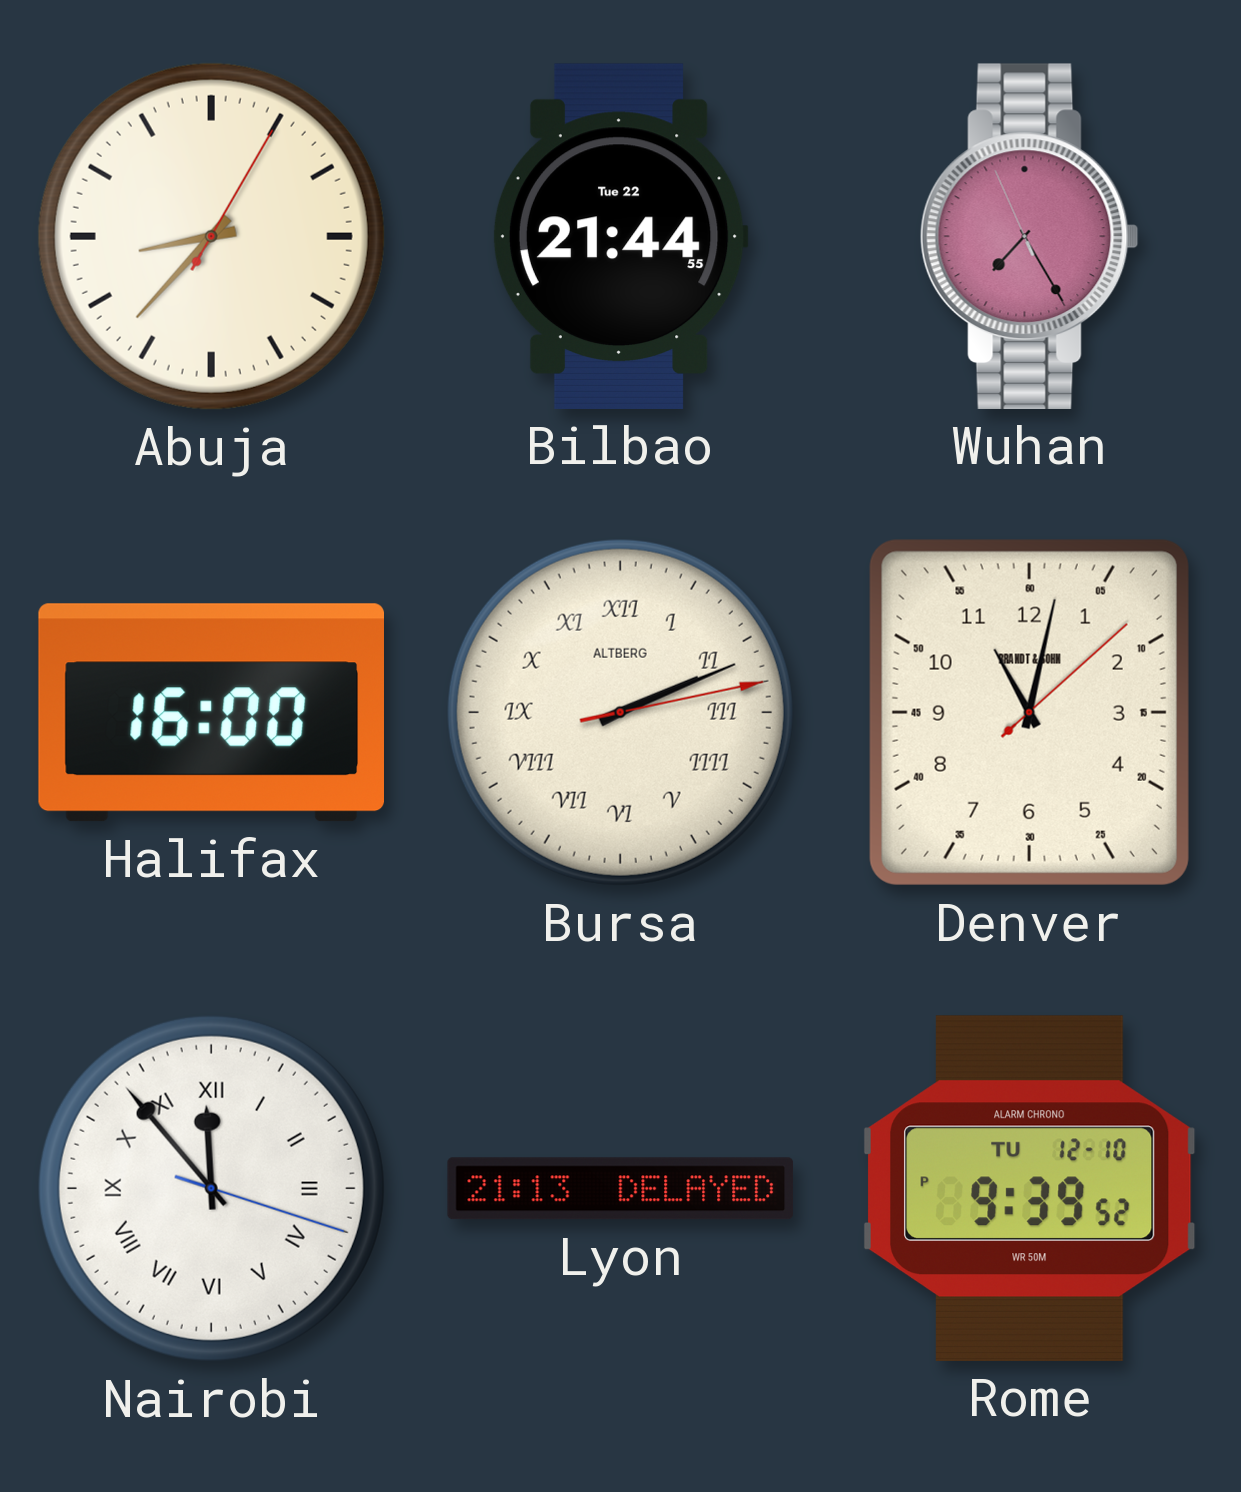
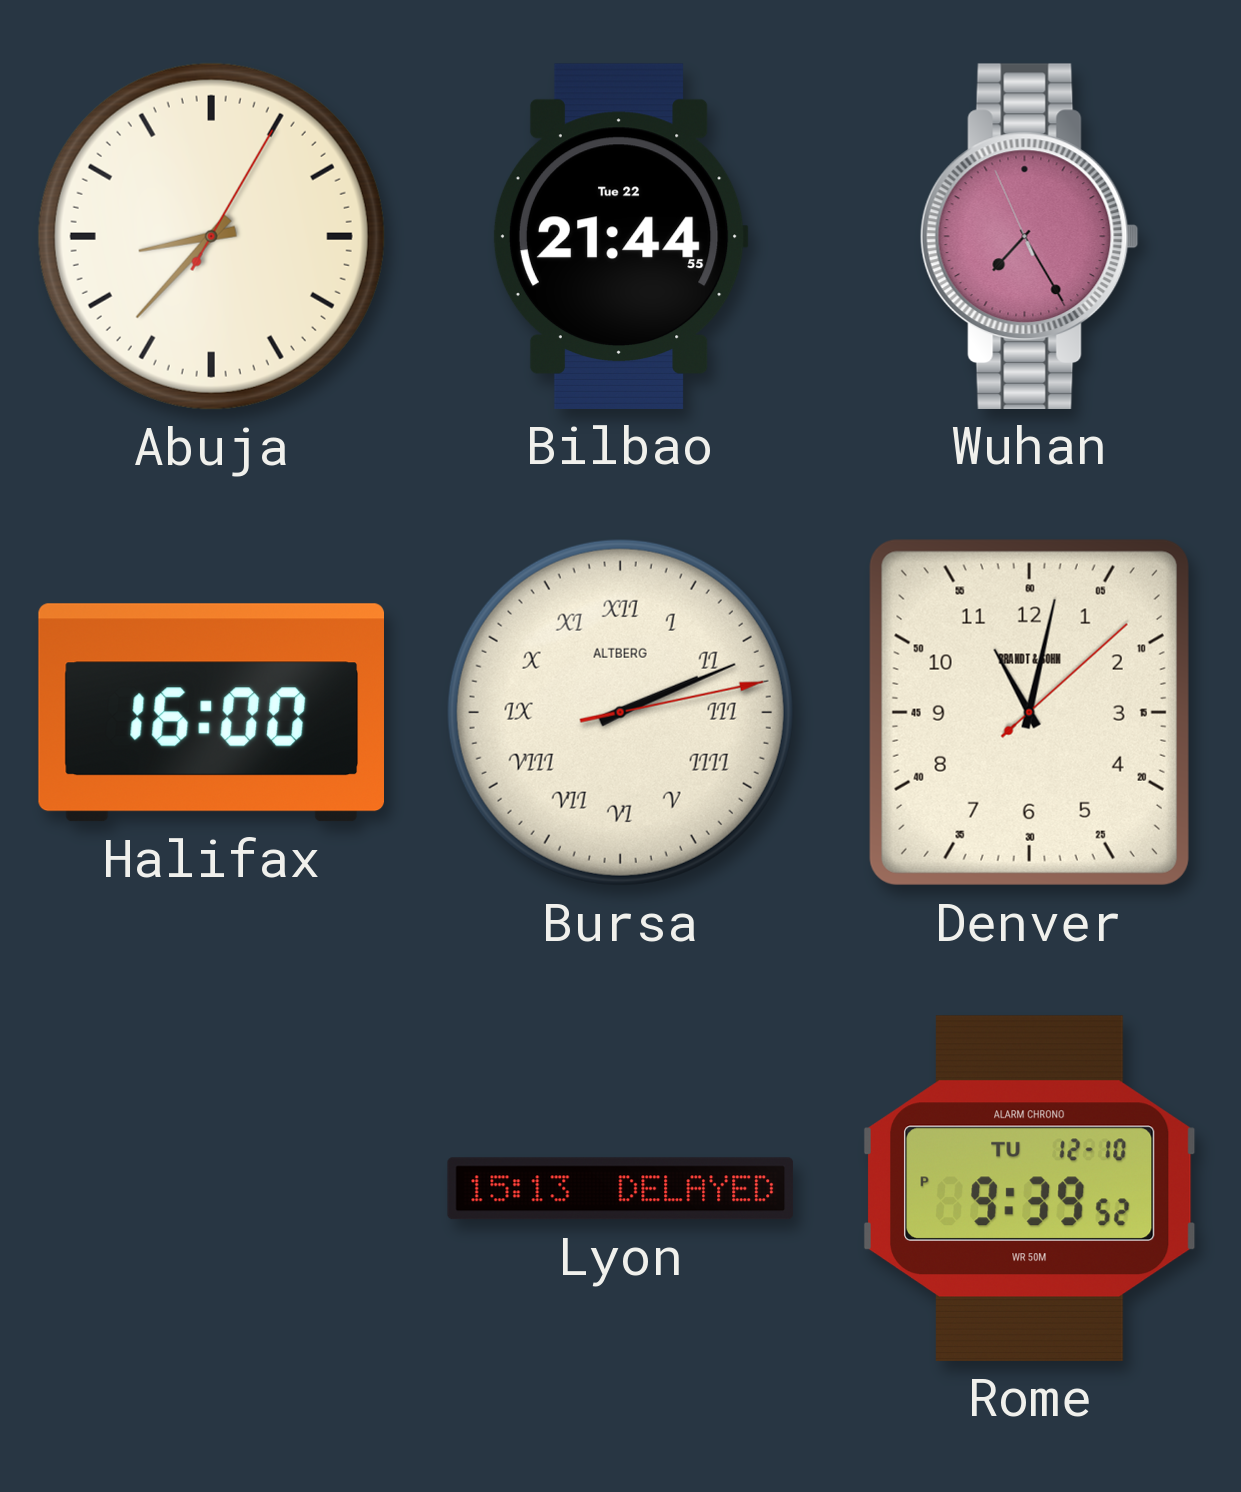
Nairobi: 11:53 -> none
Lyon: 21:13 -> 15:13
